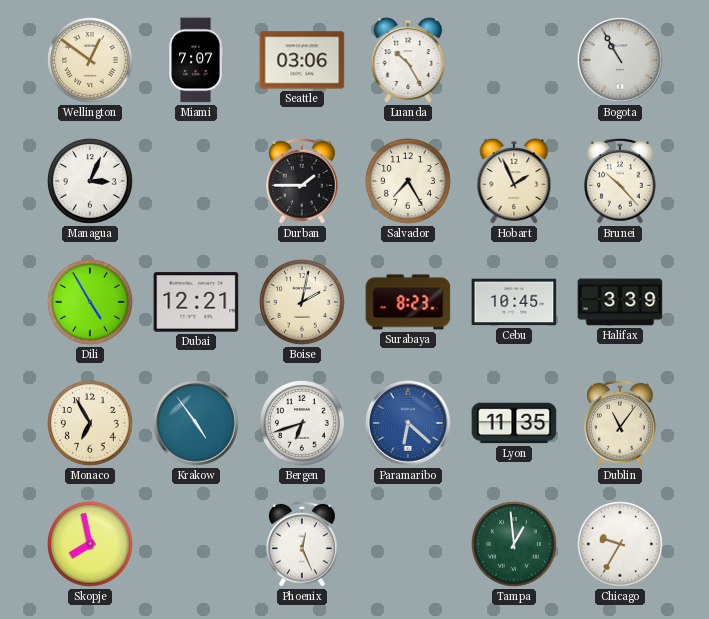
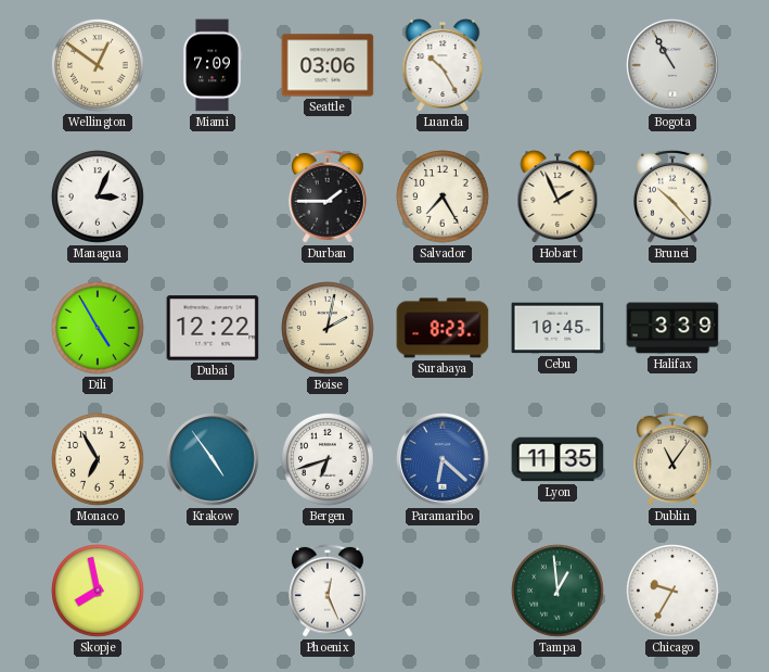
Miami: 7:07 -> 7:09
Dubai: 12:21 -> 12:22
